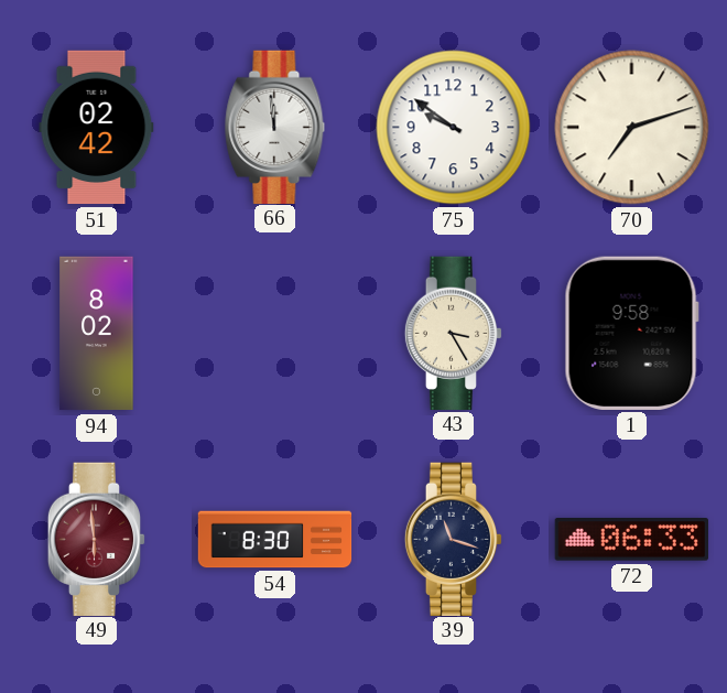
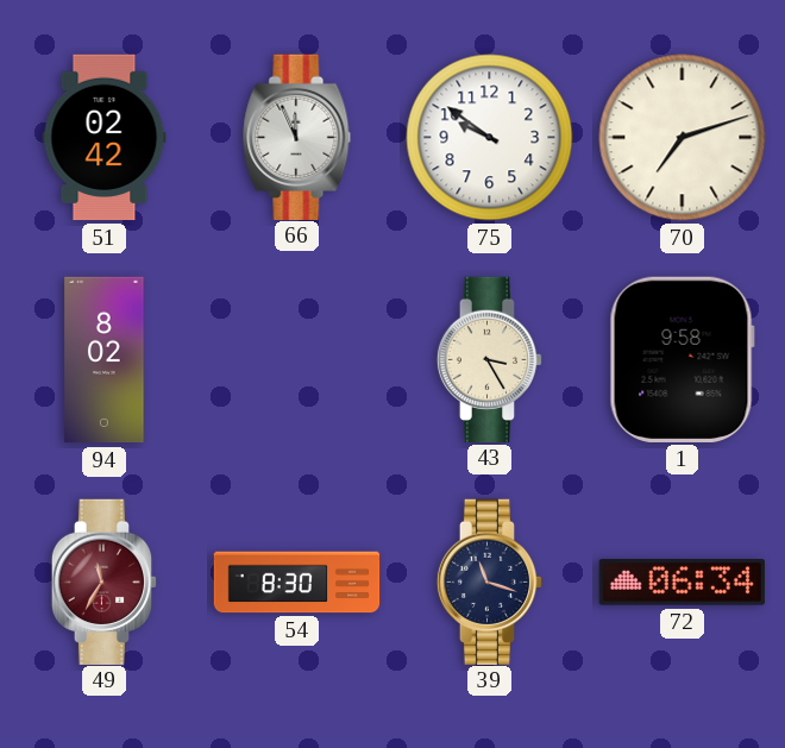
66: 11:59 -> 11:56
49: 5:59 -> 11:35
72: 06:33 -> 06:34
